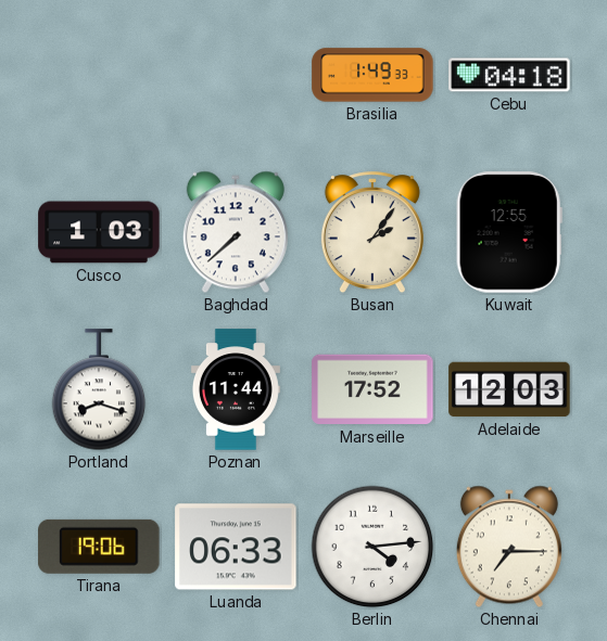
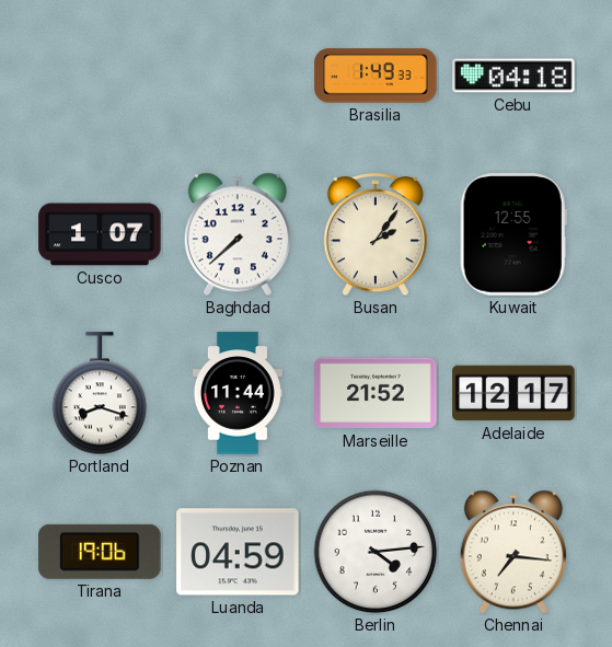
Cusco: 1:03 -> 1:07
Marseille: 17:52 -> 21:52
Adelaide: 12:03 -> 12:17
Luanda: 06:33 -> 04:59
Chennai: 7:15 -> 7:16
